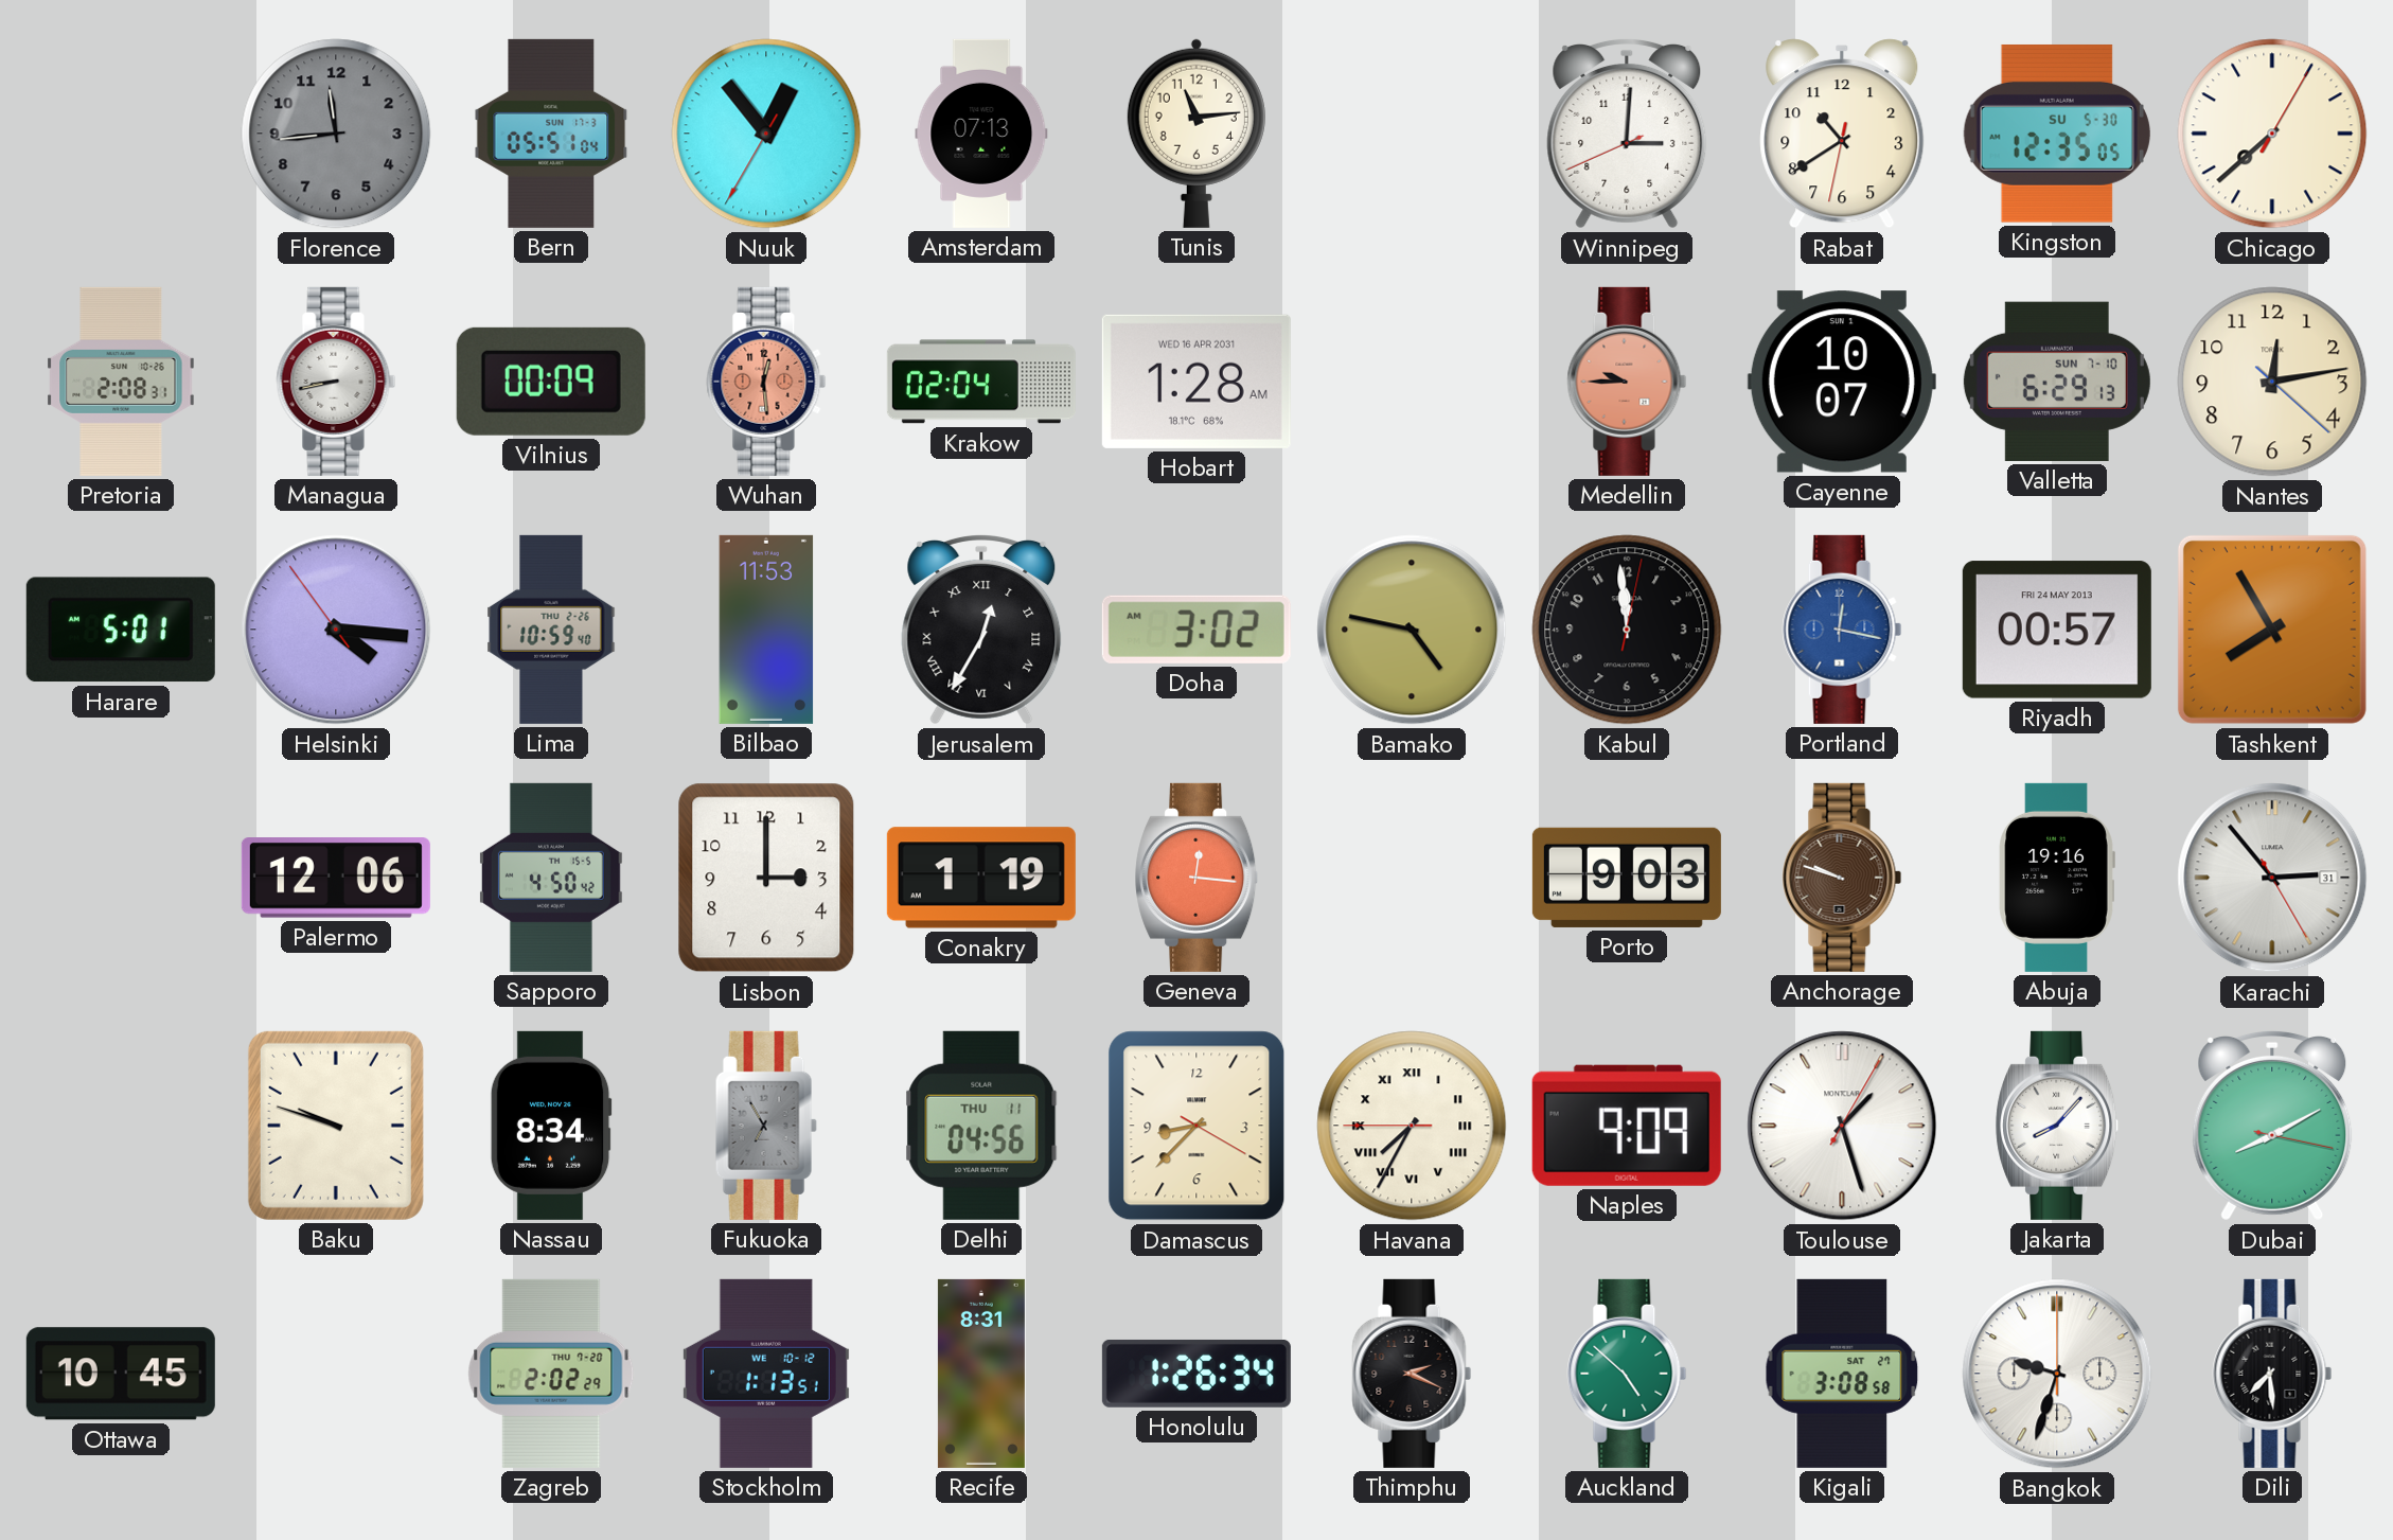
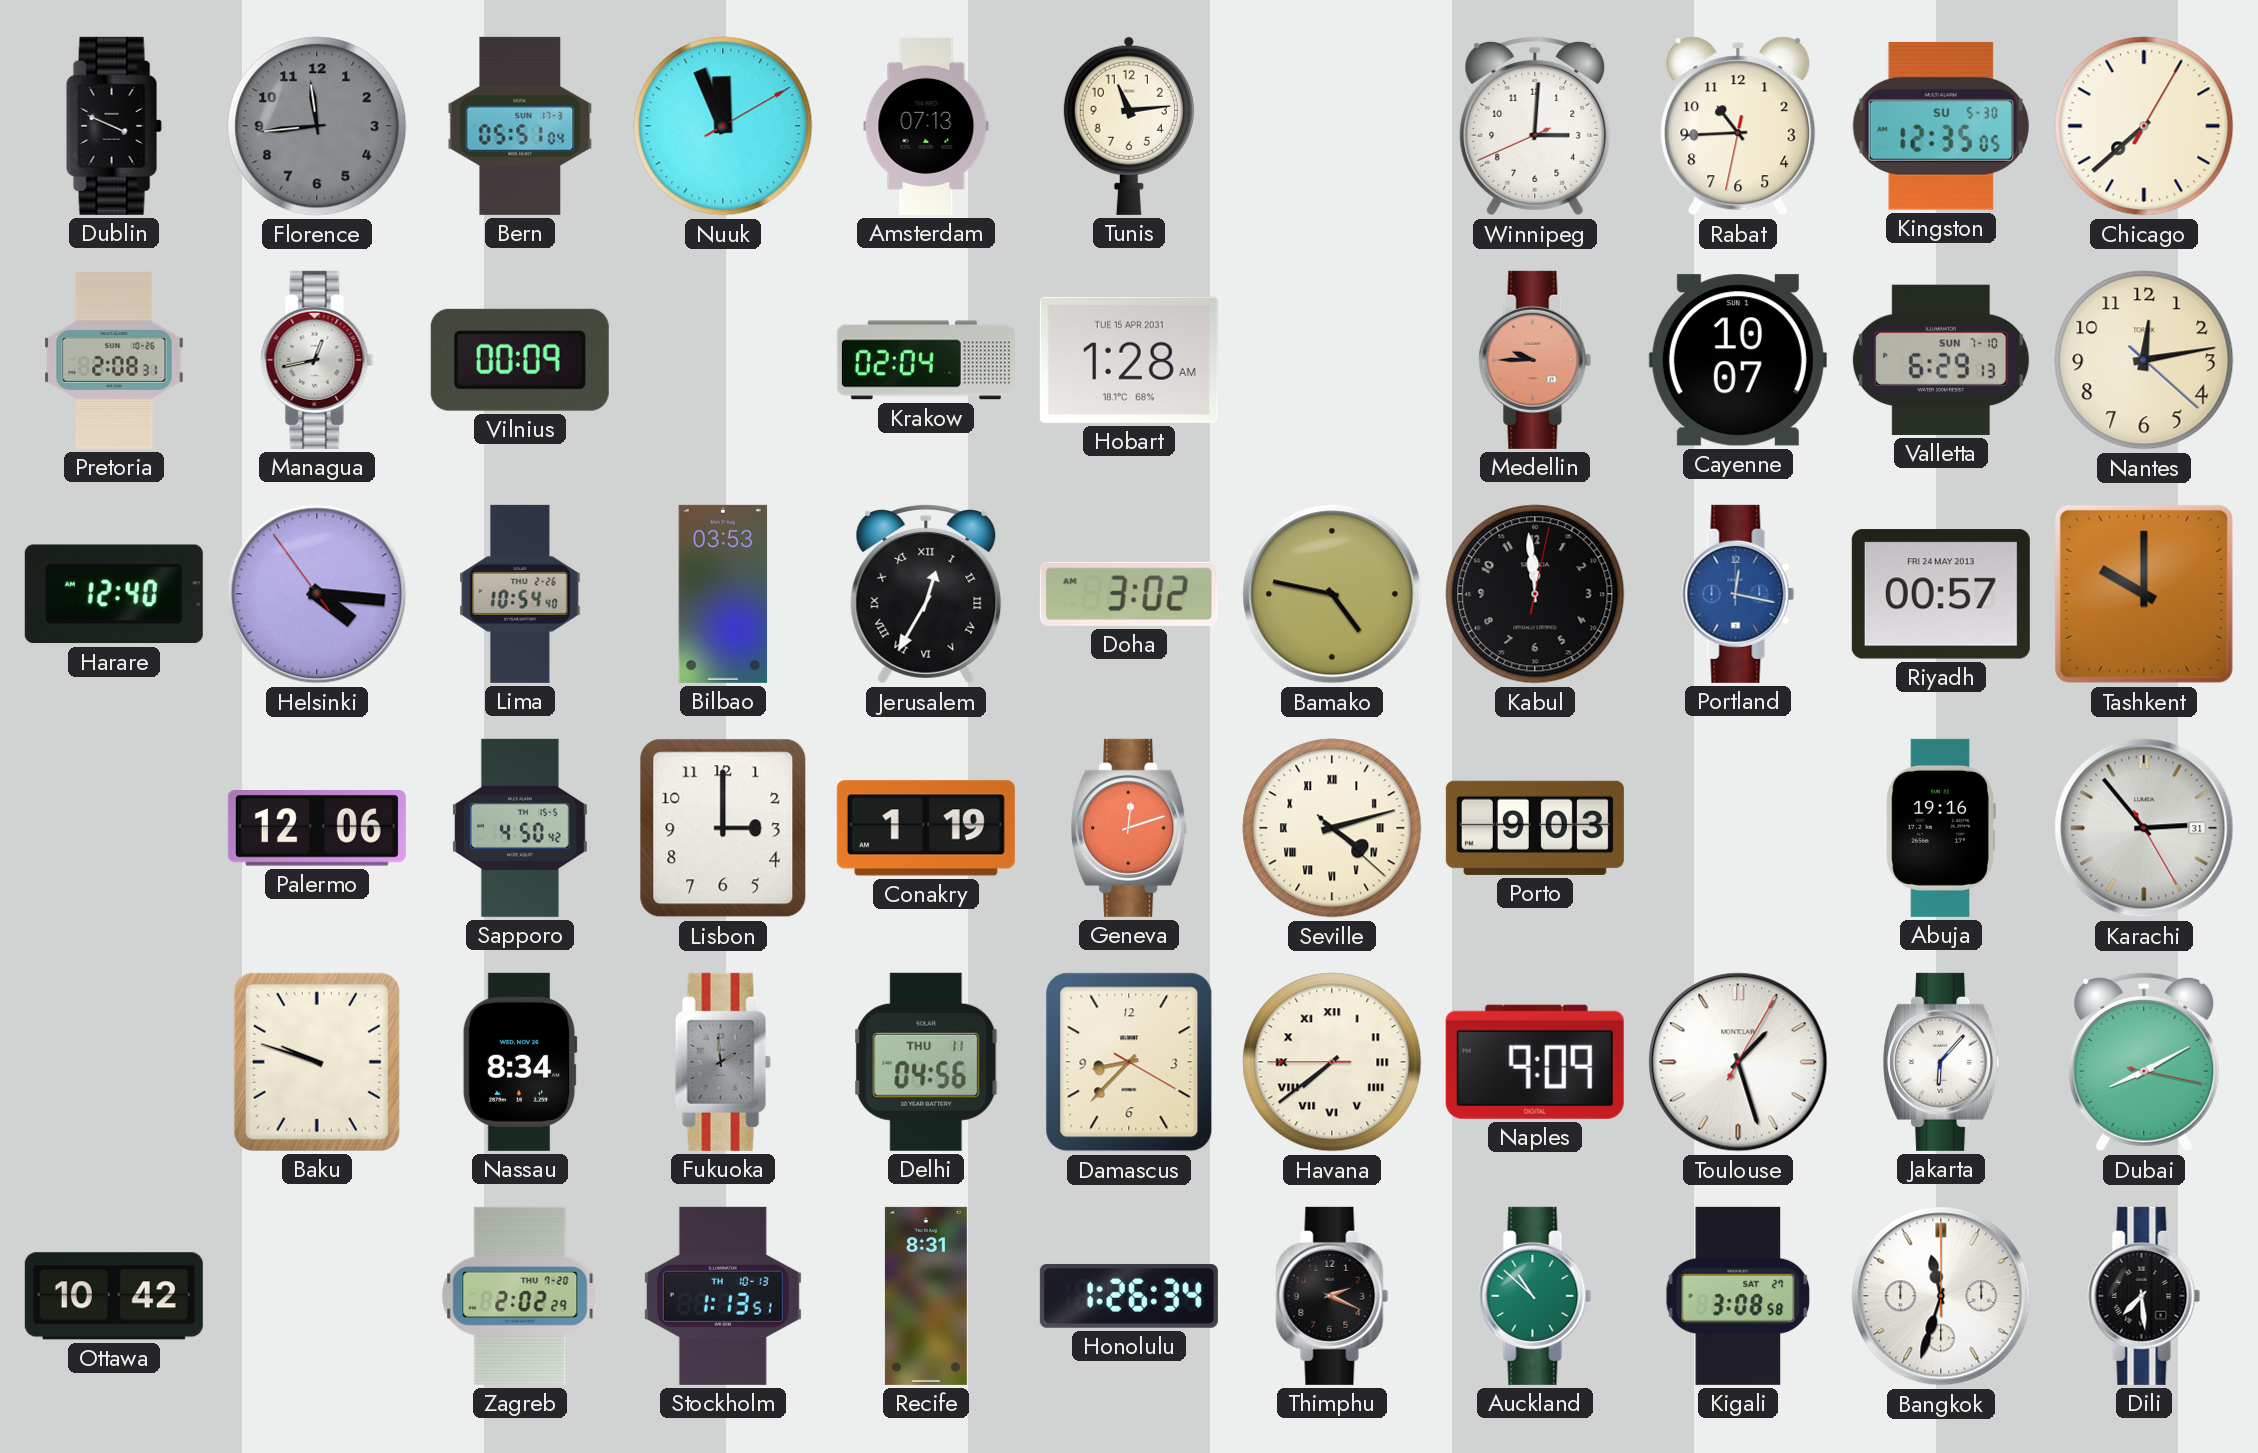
Dublin: none -> 3:49
Nuuk: 12:53 -> 11:56
Rabat: 10:39 -> 10:44
Managua: 8:43 -> 12:43
Wuhan: 12:29 -> none
Hobart date: WED 16 APR 2031 -> TUE 15 APR 2031
Harare: 5:01 -> 12:40
Lima: 10:59 -> 10:54
Bilbao: 11:53 -> 03:53
Tashkent: 7:55 -> 10:00
Geneva: 12:16 -> 12:12
Seville: none -> 4:12
Anchorage: 9:48 -> none
Fukuoka: 6:55 -> 1:59
Havana: 7:34 -> 7:38
Jakarta: 8:07 -> 6:07
Ottawa: 10:45 -> 10:42
Stockholm date: WE 10-12 -> TH 10-13
Auckland: 4:52 -> 10:52
Bangkok: 9:33 -> 11:33
